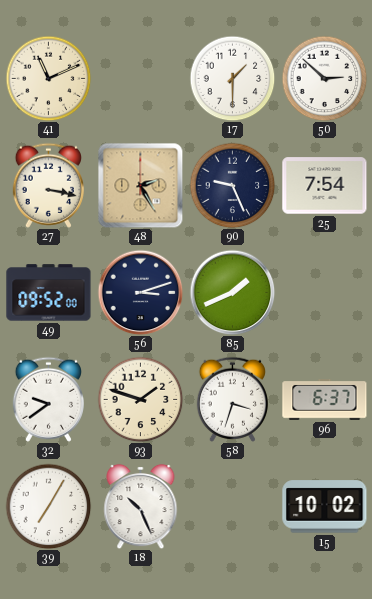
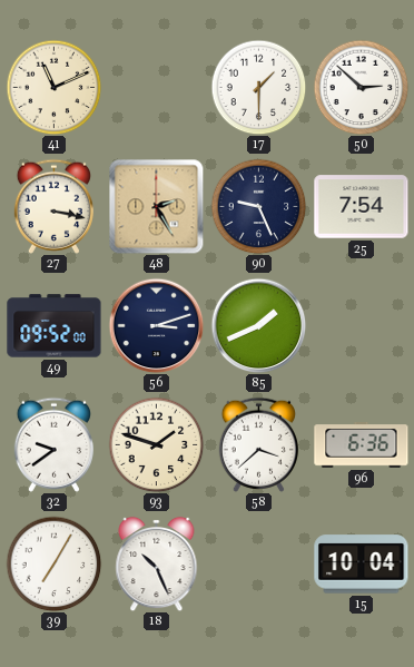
58: 3:33 -> 3:38
96: 6:37 -> 6:36
15: 10:02 -> 10:04
